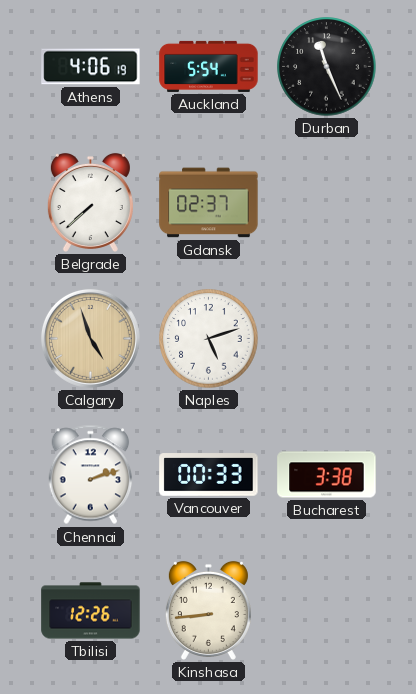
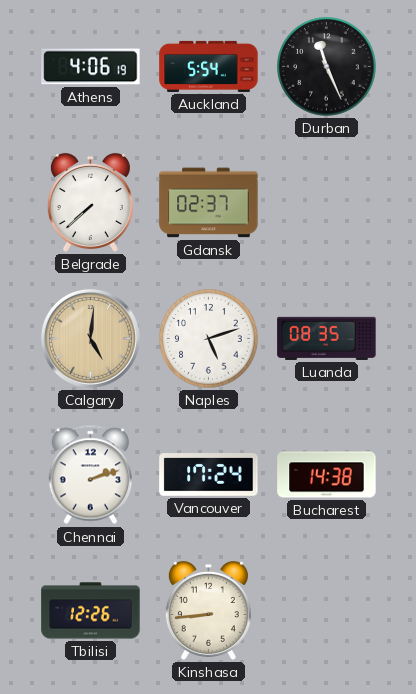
Calgary: 4:57 -> 5:01
Luanda: none -> 08:35
Vancouver: 00:33 -> 17:24
Bucharest: 3:38 -> 14:38
